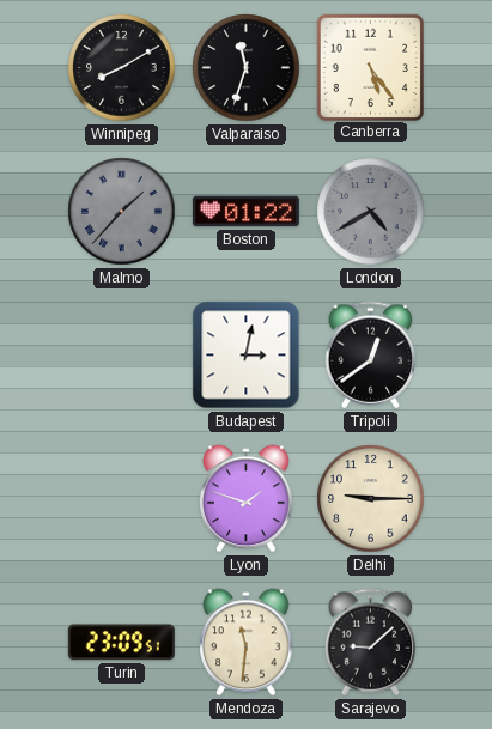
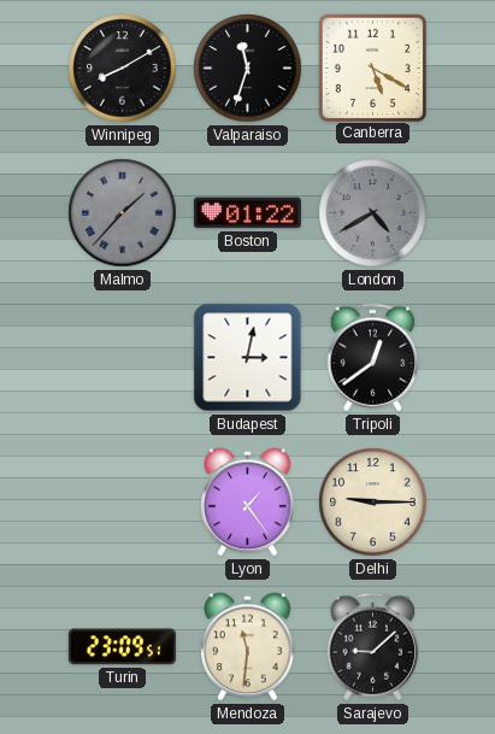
Canberra: 5:24 -> 5:20
Lyon: 1:48 -> 1:24
